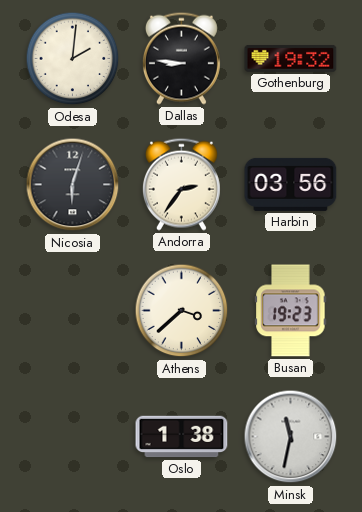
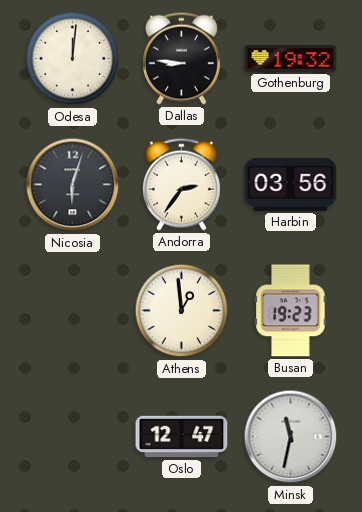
Odesa: 2:01 -> 12:01
Athens: 3:38 -> 12:59
Oslo: 1:38 -> 12:47
